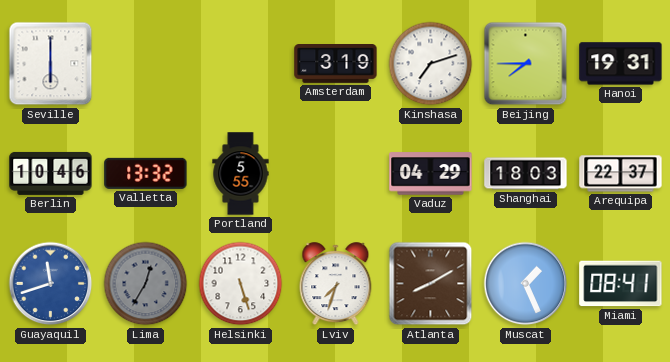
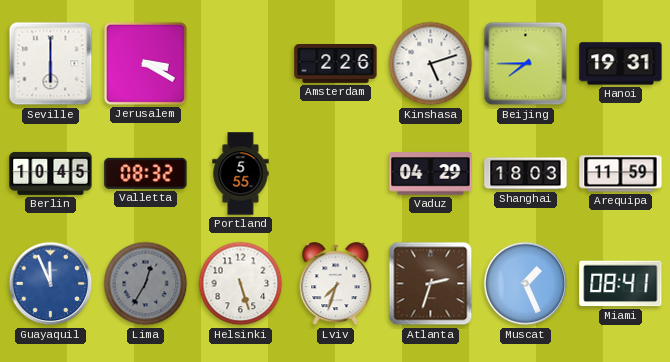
Jerusalem: none -> 3:20
Amsterdam: 3:19 -> 2:26
Kinshasa: 7:12 -> 5:12
Berlin: 10:46 -> 10:45
Valletta: 13:32 -> 08:32
Arequipa: 22:37 -> 11:59
Guayaquil: 11:42 -> 11:56
Atlanta: 8:10 -> 2:33
